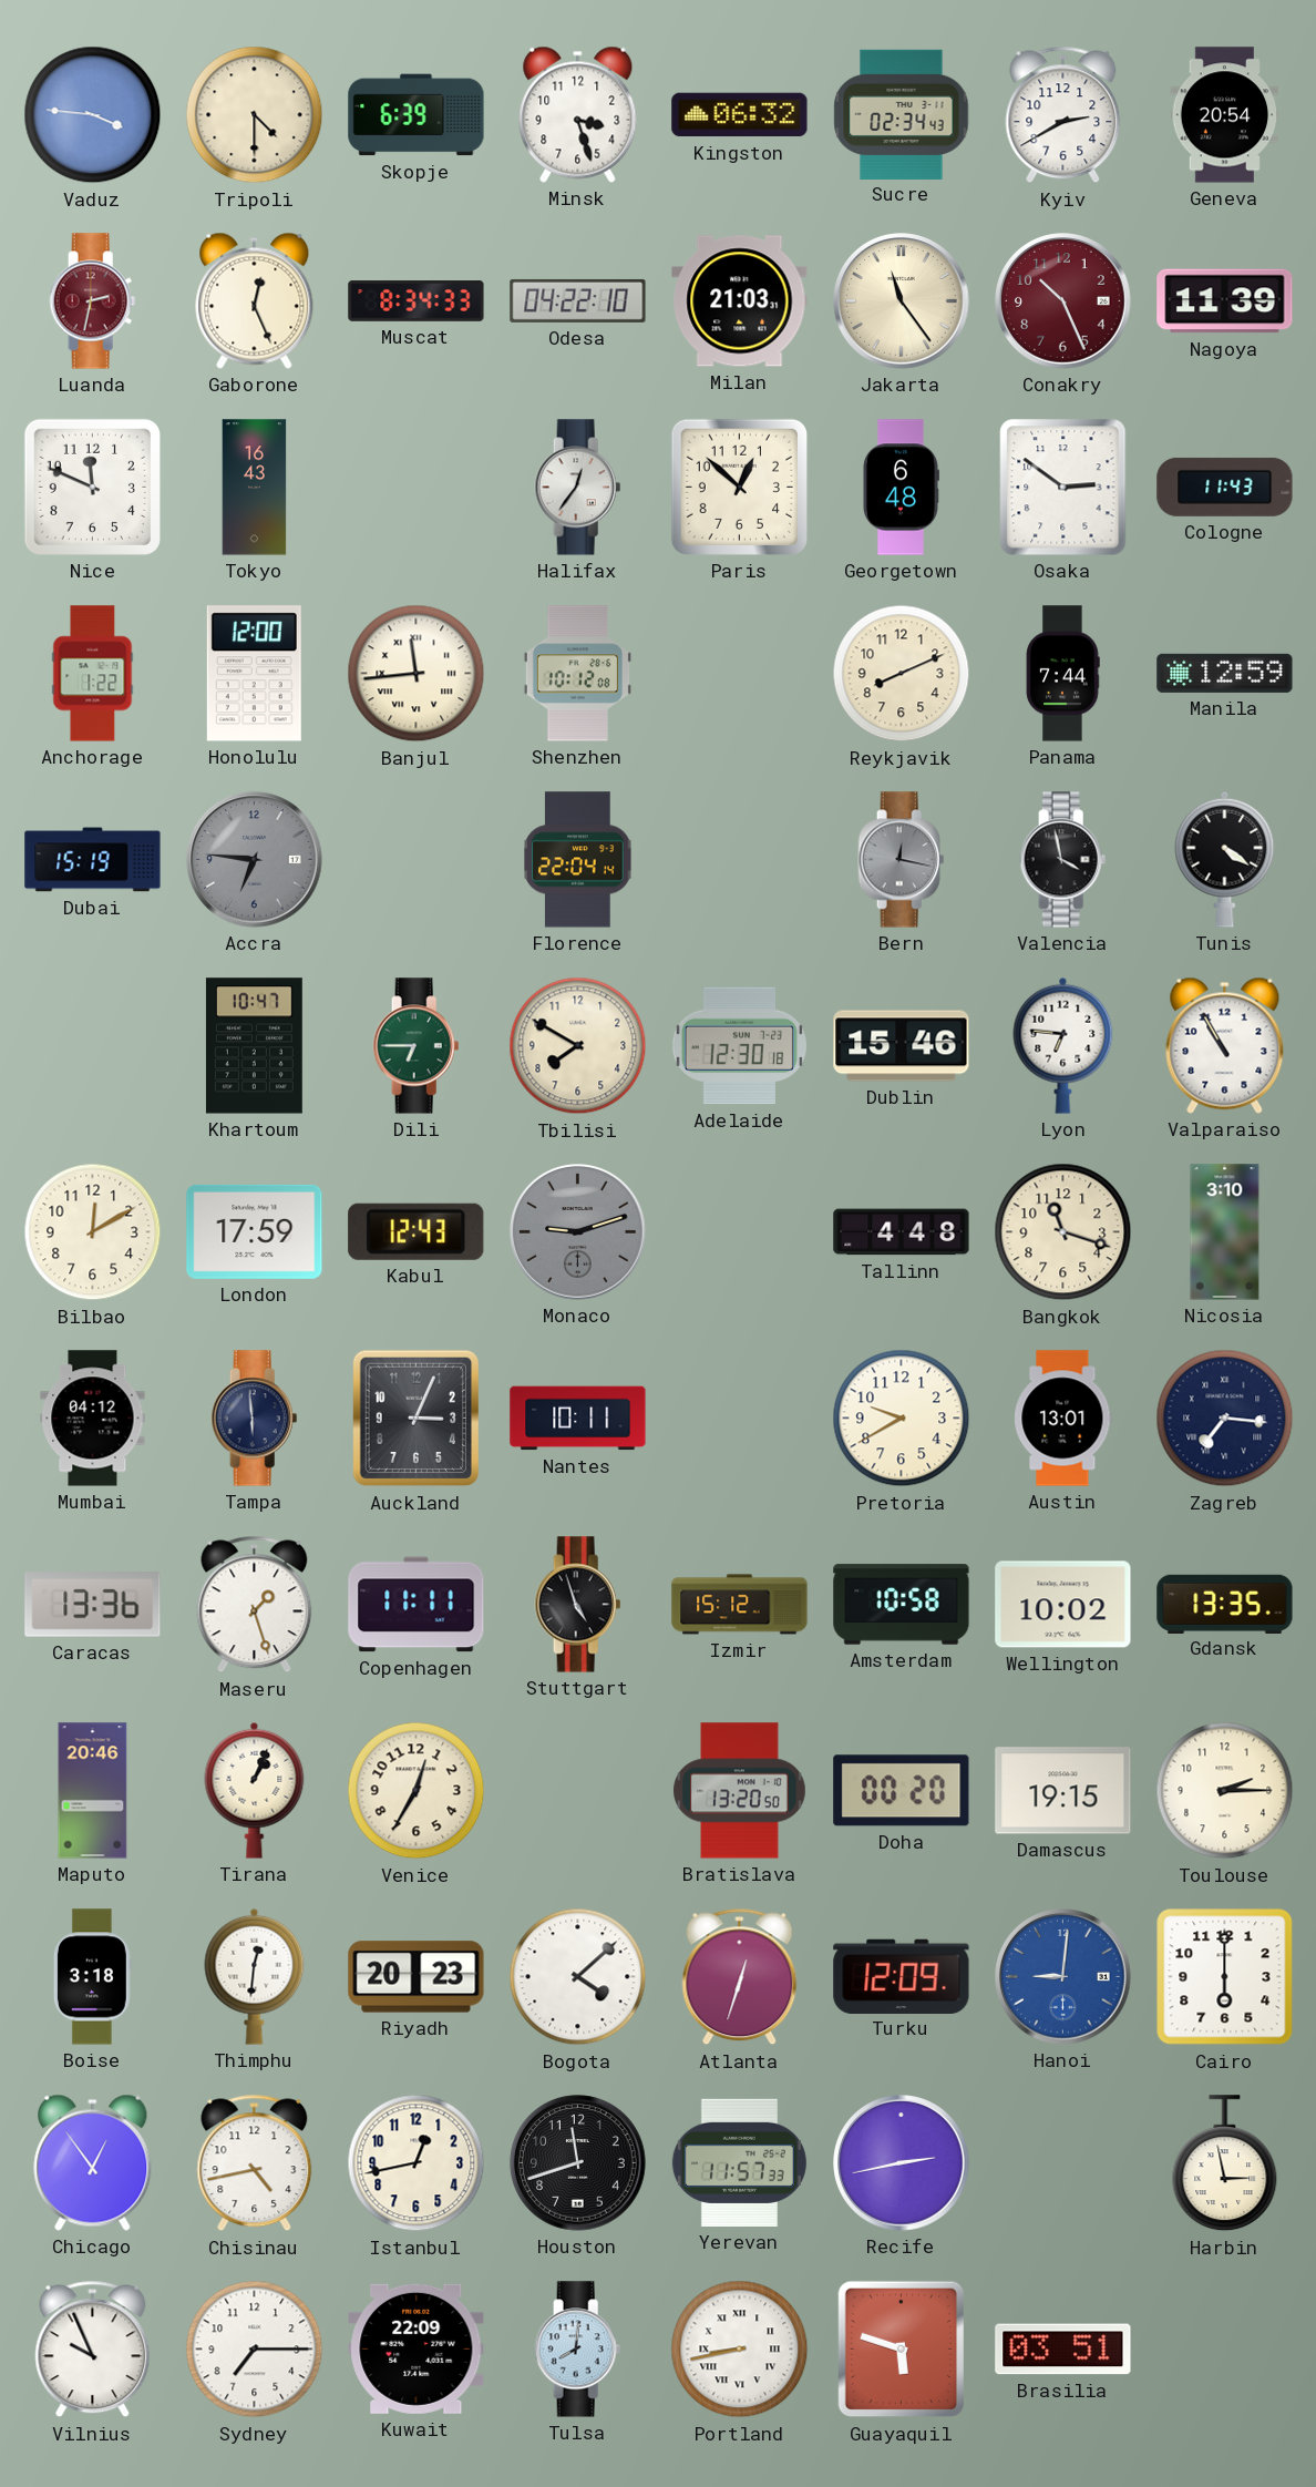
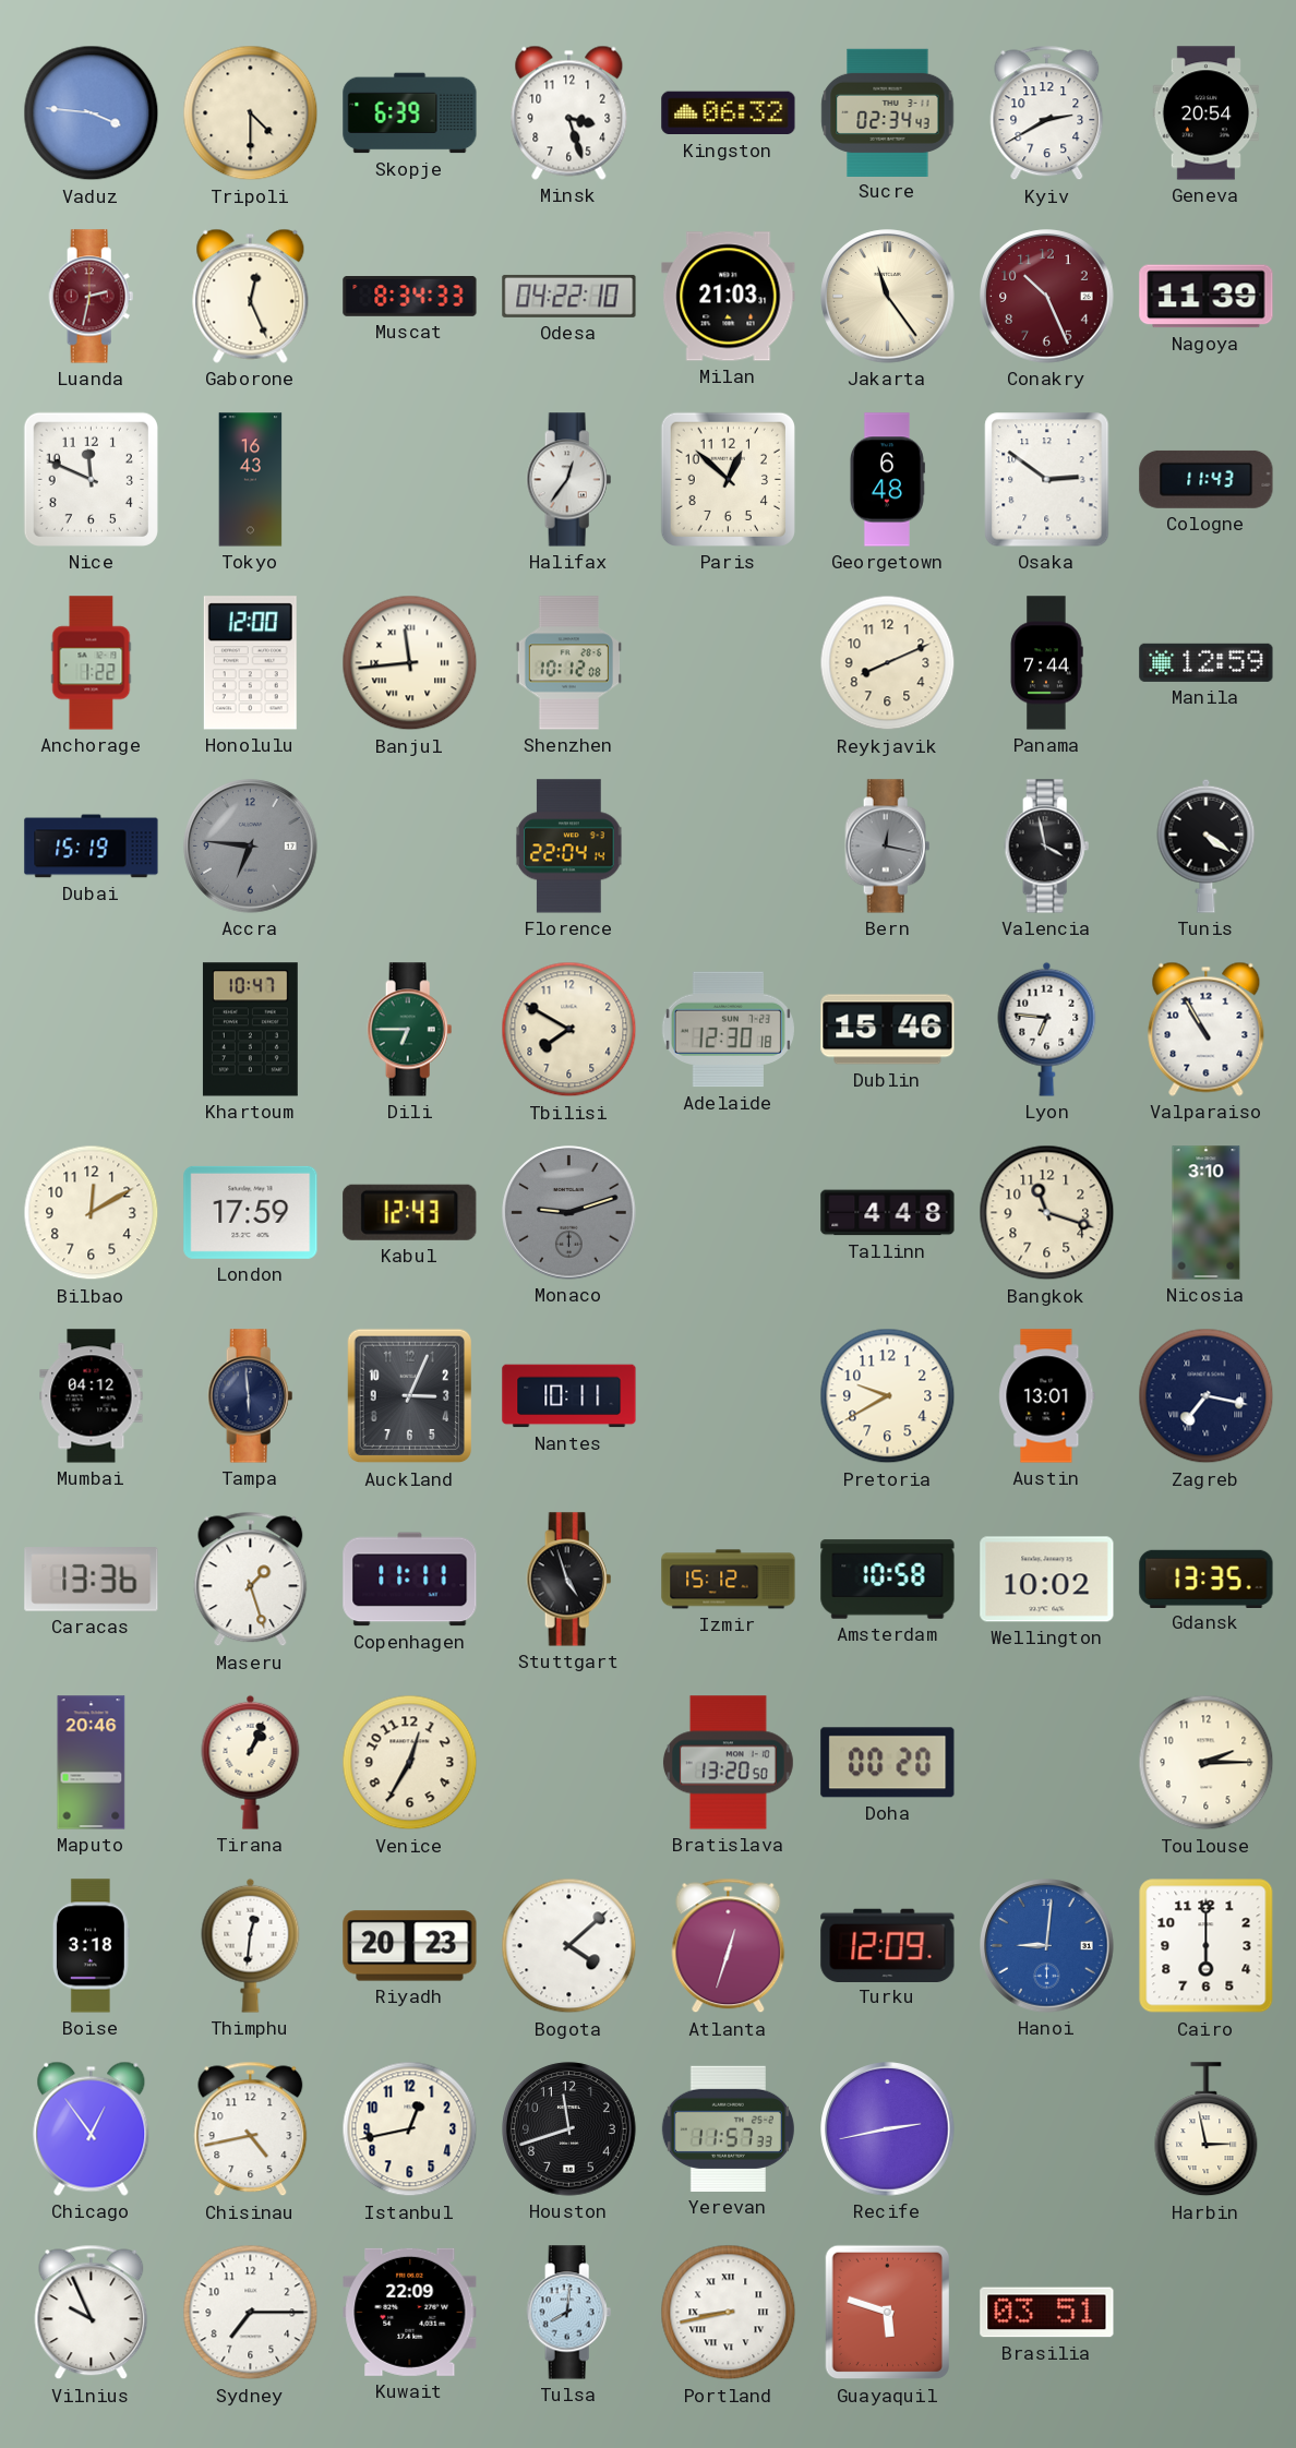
Zagreb: 7:16 -> 7:17
Damascus: 19:15 -> none
